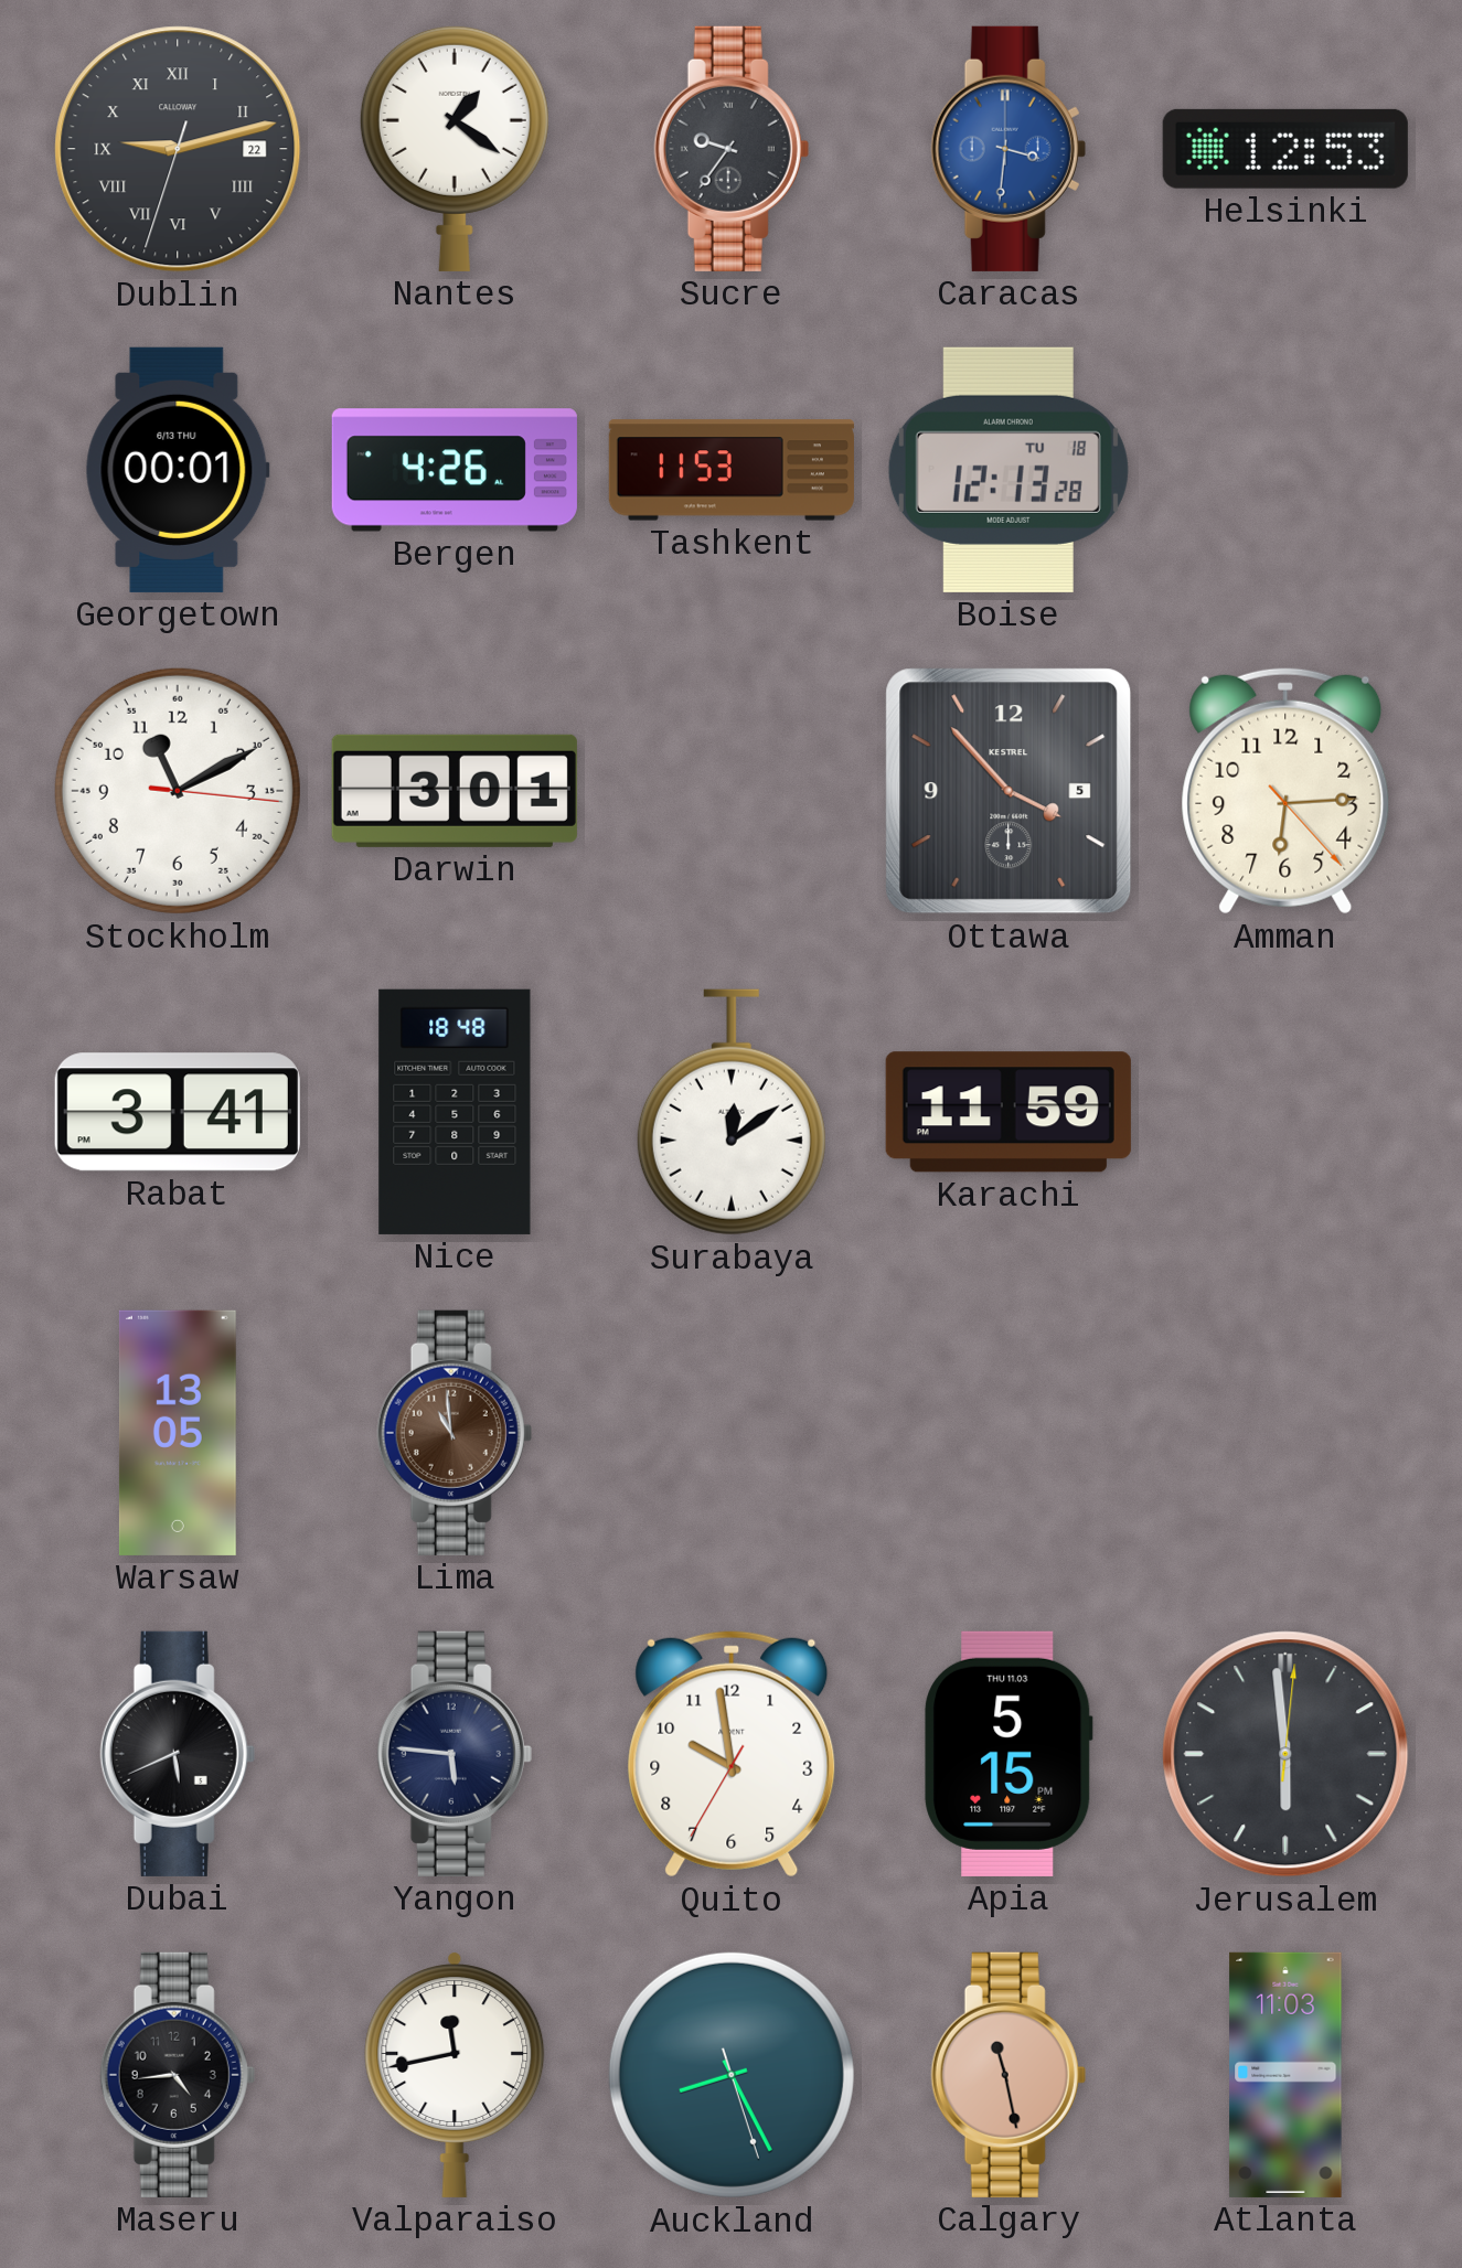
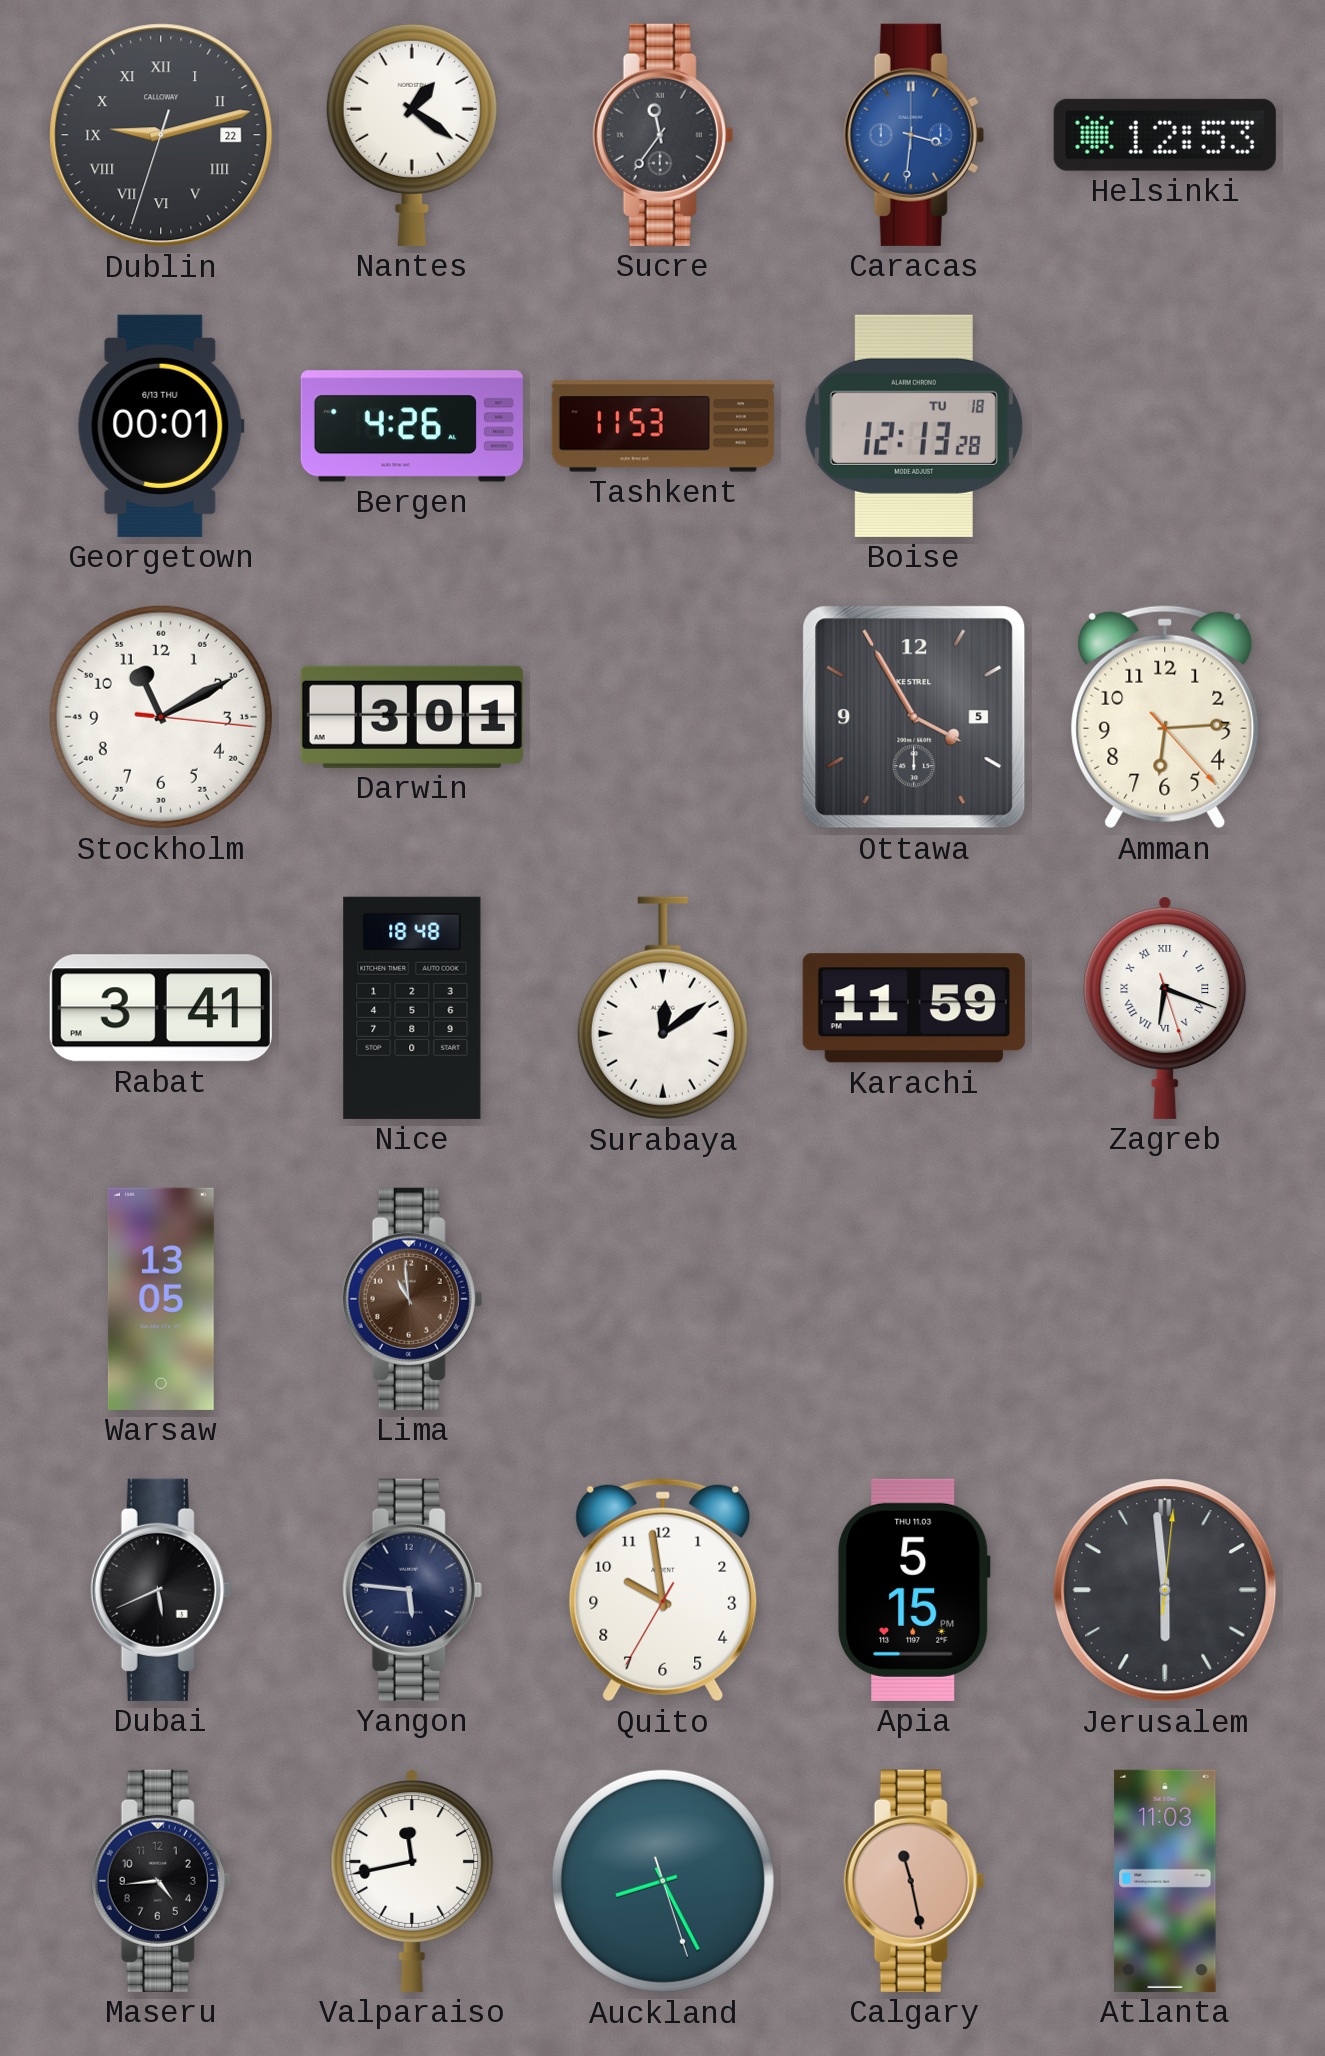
Sucre: 9:36 -> 11:36
Ottawa: 3:53 -> 3:55
Zagreb: none -> 6:18
